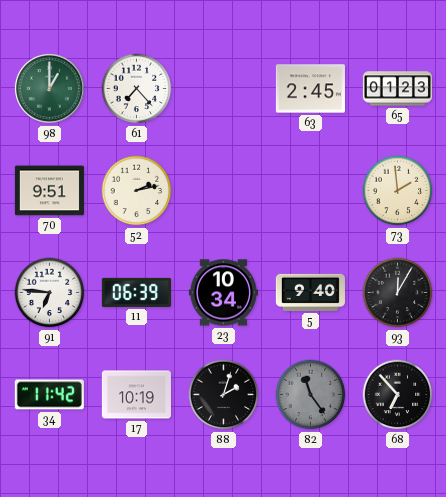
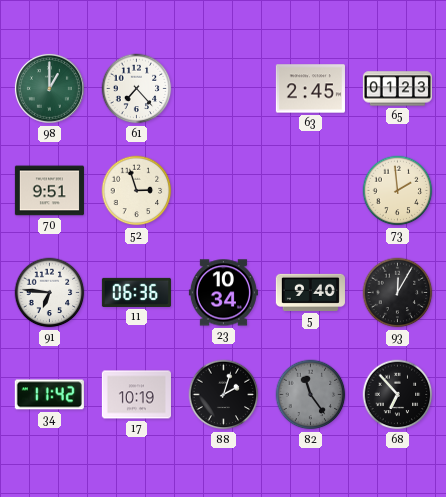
52: 2:13 -> 2:57
11: 06:39 -> 06:36
